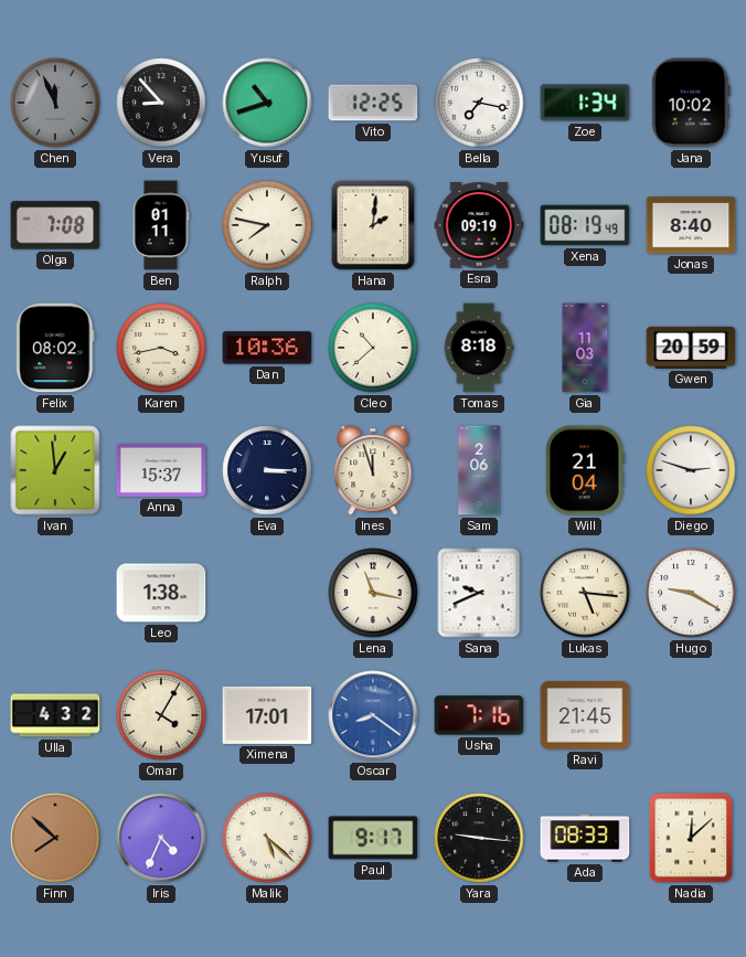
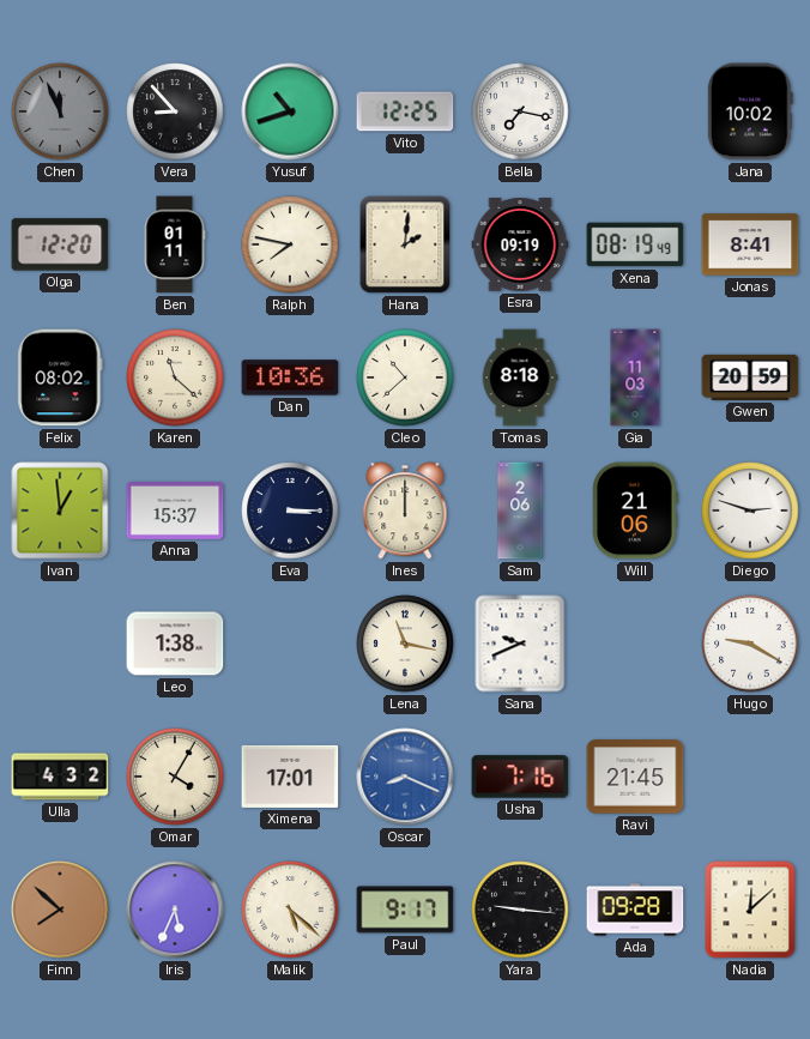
Zoe: 1:34 -> none
Olga: 7:08 -> 12:20
Jonas: 8:40 -> 8:41
Karen: 3:43 -> 11:22
Ines: 11:57 -> 12:00
Will: 21:04 -> 21:06
Lukas: 5:16 -> none
Oscar: 8:21 -> 8:19
Iris: 4:34 -> 5:34
Ada: 08:33 -> 09:28
